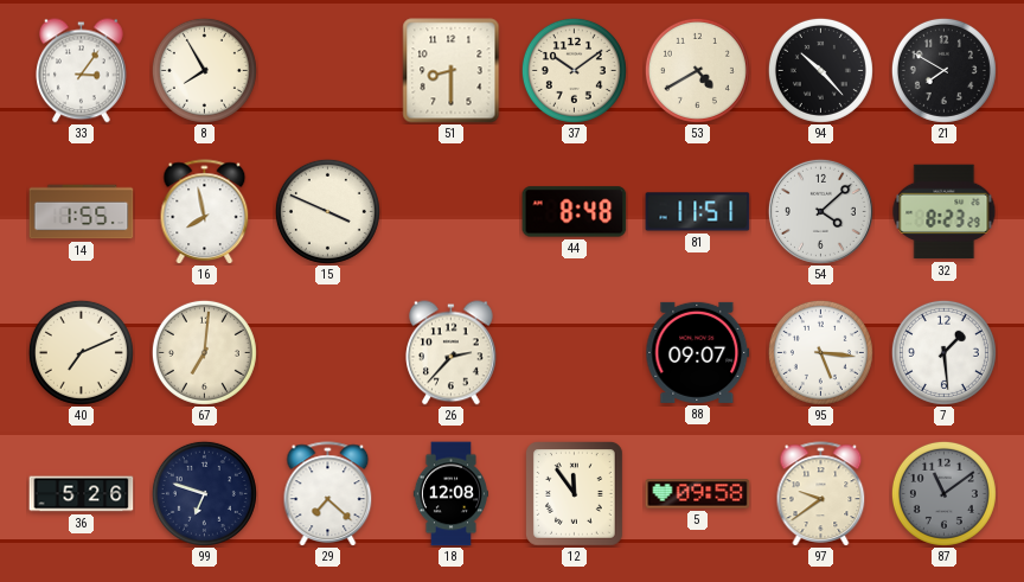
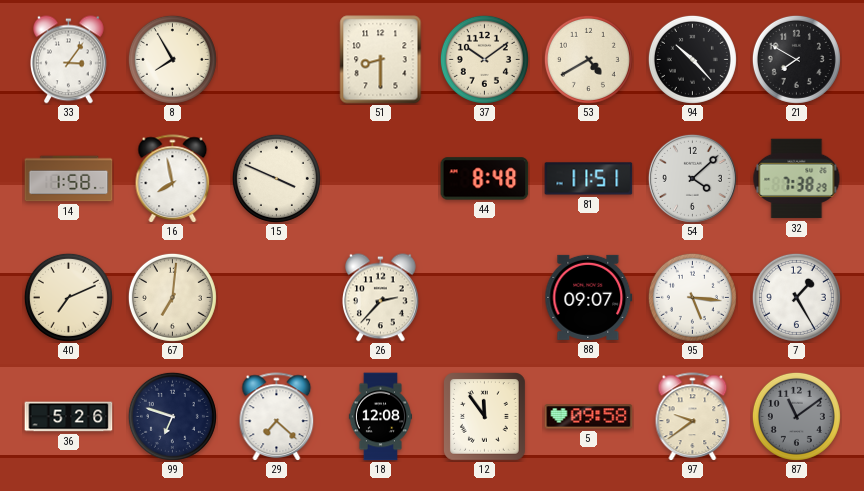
14: 1:55 -> 1:58
32: 8:23 -> 7:38
7: 1:29 -> 1:25
